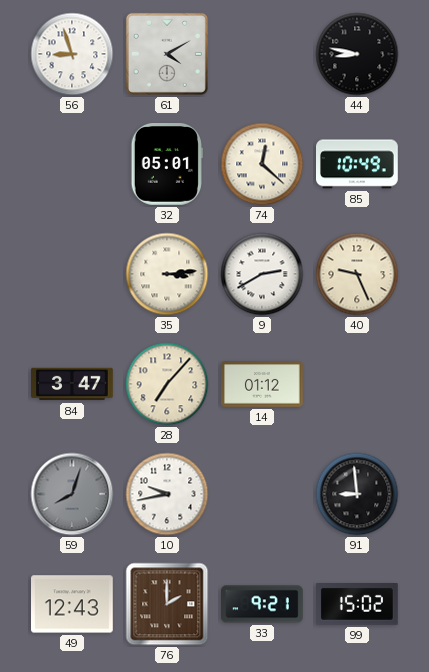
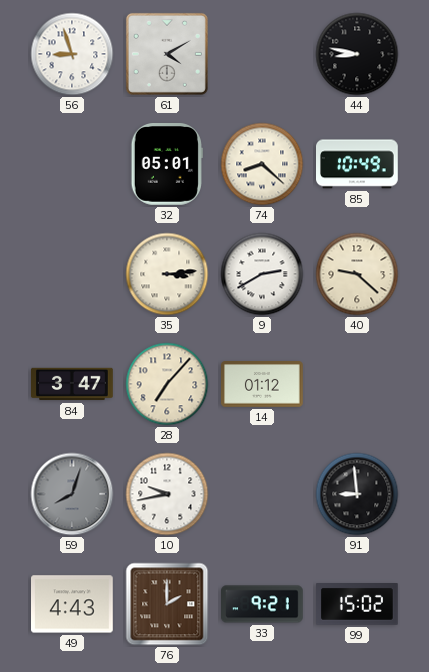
74: 12:22 -> 8:22
40: 9:26 -> 9:22
49: 12:43 -> 4:43
